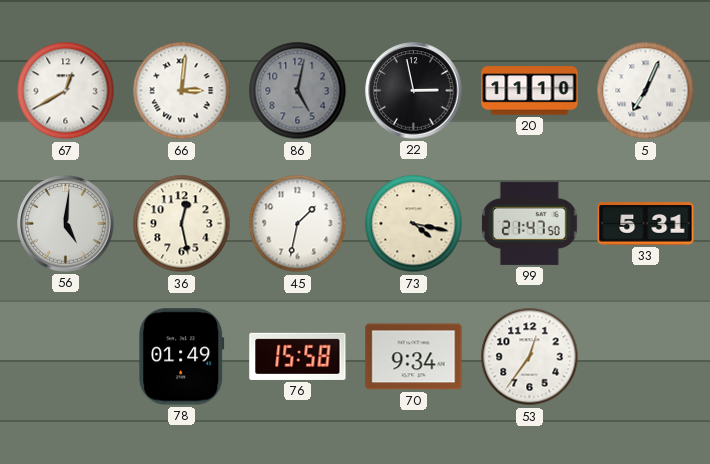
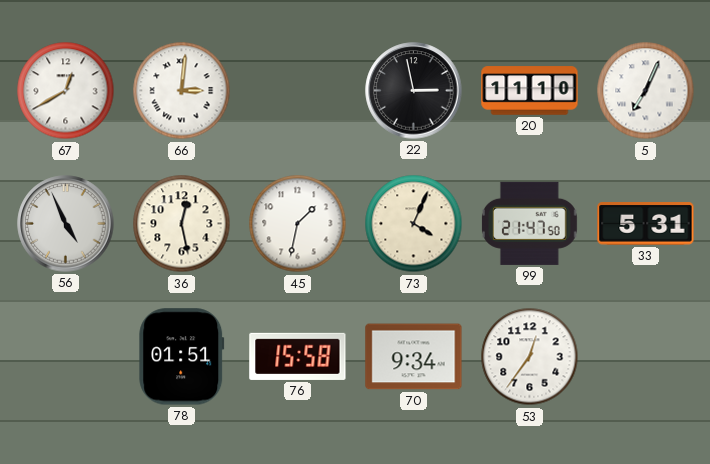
86: 5:02 -> none
56: 5:01 -> 4:56
73: 4:17 -> 4:04
78: 01:49 -> 01:51
